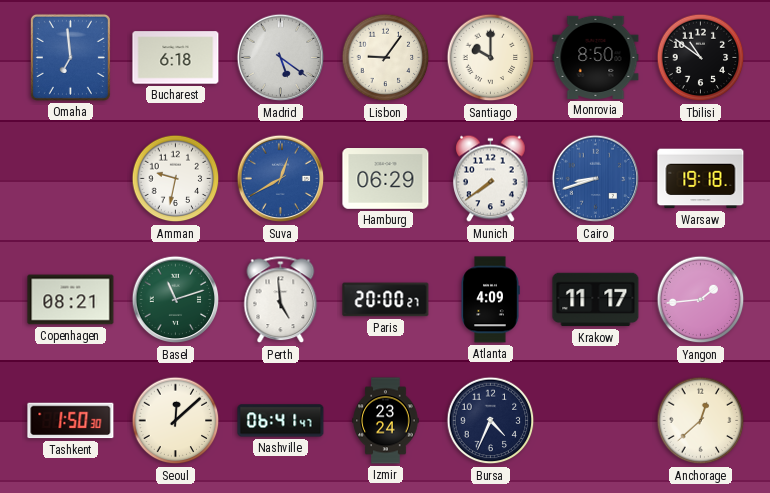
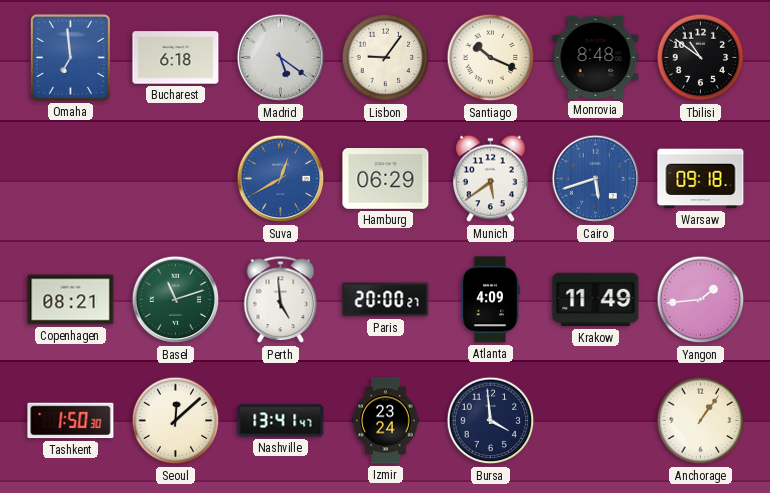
Santiago: 10:00 -> 10:19
Monrovia: 8:50 -> 8:48
Amman: 9:32 -> none
Munich: 7:39 -> 5:39
Cairo: 8:42 -> 5:42
Warsaw: 19:18 -> 09:18
Krakow: 11:17 -> 11:49
Nashville: 06:41 -> 13:41
Bursa: 4:34 -> 3:59
Anchorage: 12:38 -> 1:06
